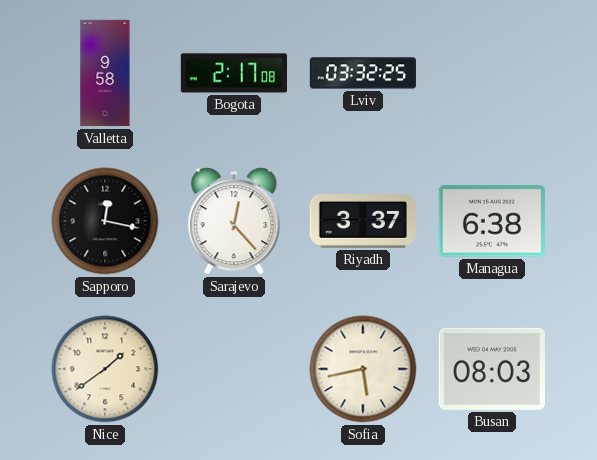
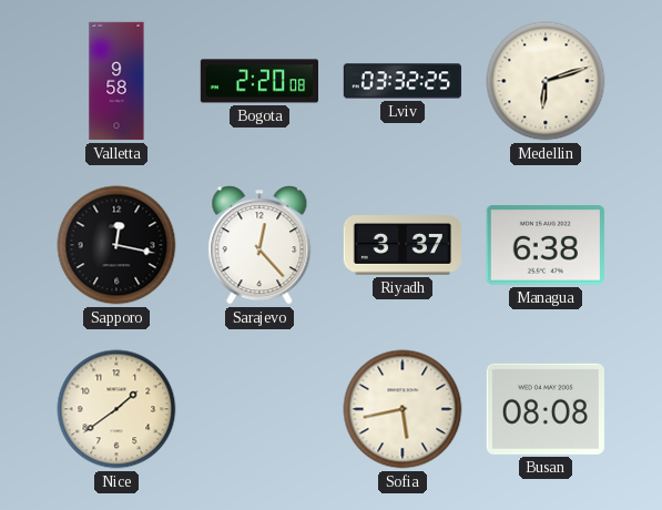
Bogota: 2:17 -> 2:20
Medellin: none -> 6:12
Busan: 08:03 -> 08:08
